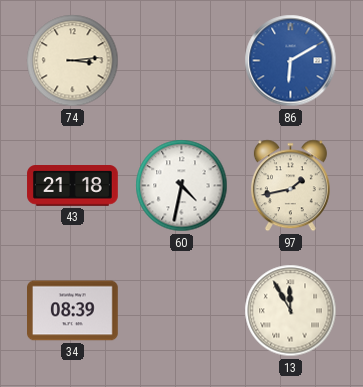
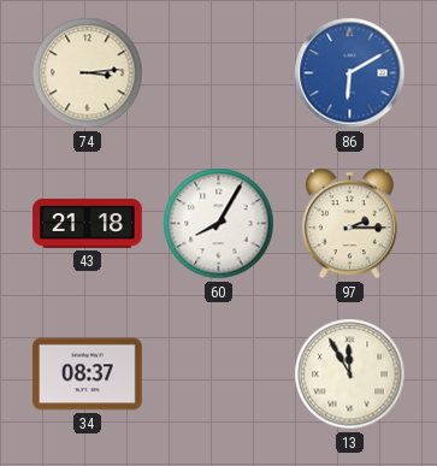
60: 4:32 -> 8:05
97: 1:43 -> 2:15
34: 08:39 -> 08:37
